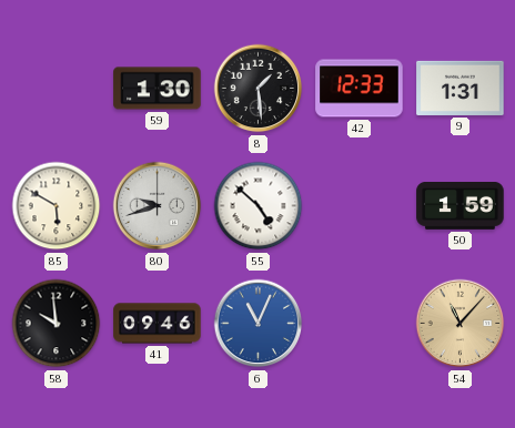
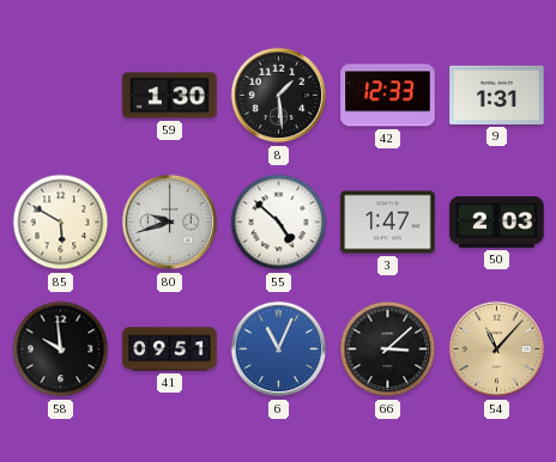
3: none -> 1:47
50: 1:59 -> 2:03
41: 09:46 -> 09:51
66: none -> 3:08
